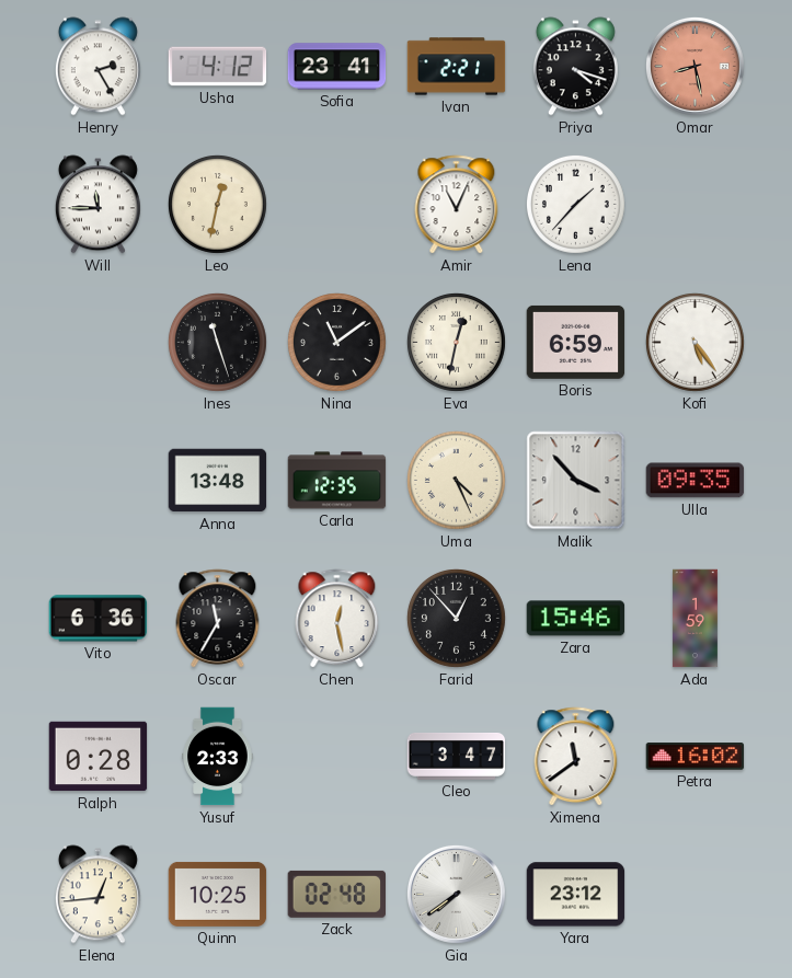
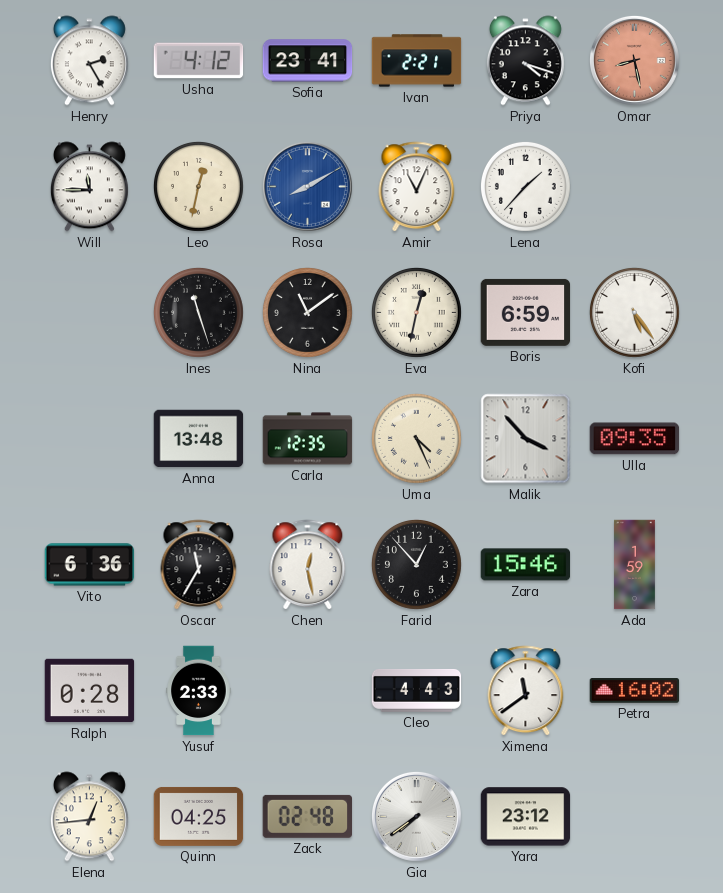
Rosa: none -> 8:10
Cleo: 3:47 -> 4:43
Quinn: 10:25 -> 04:25
